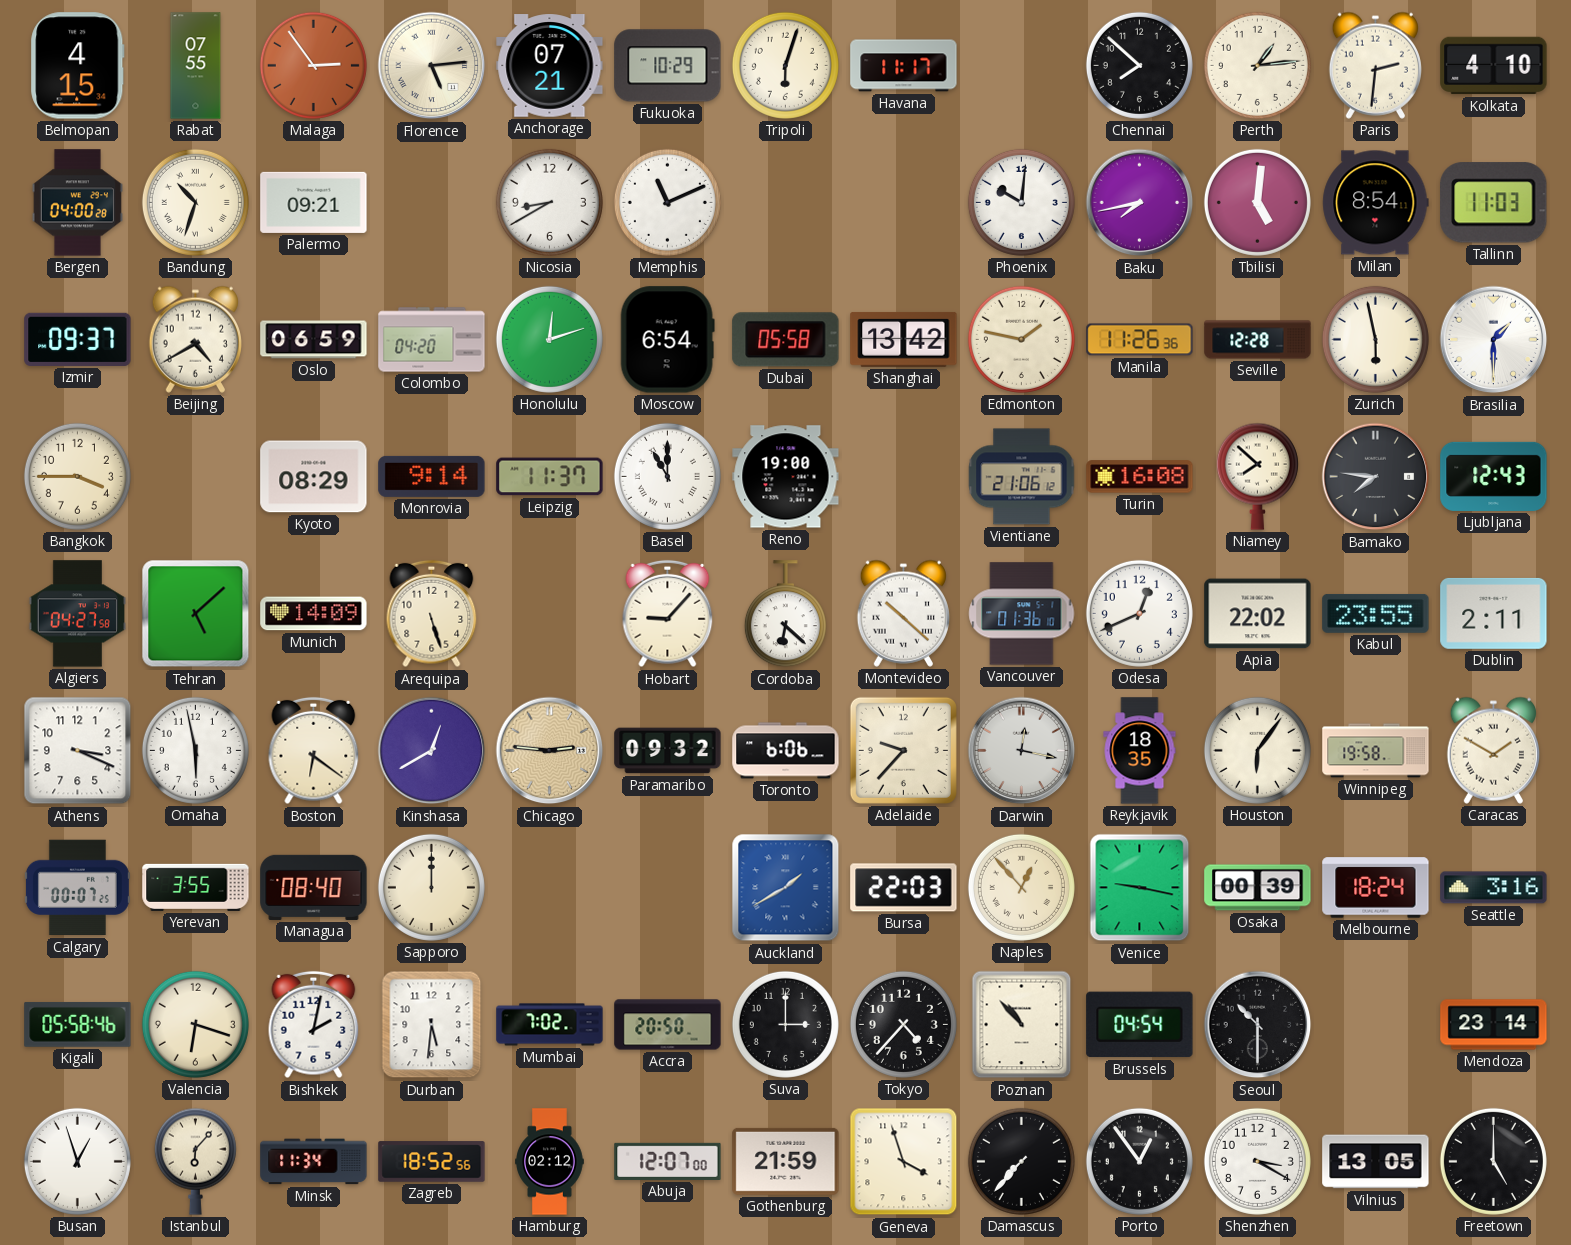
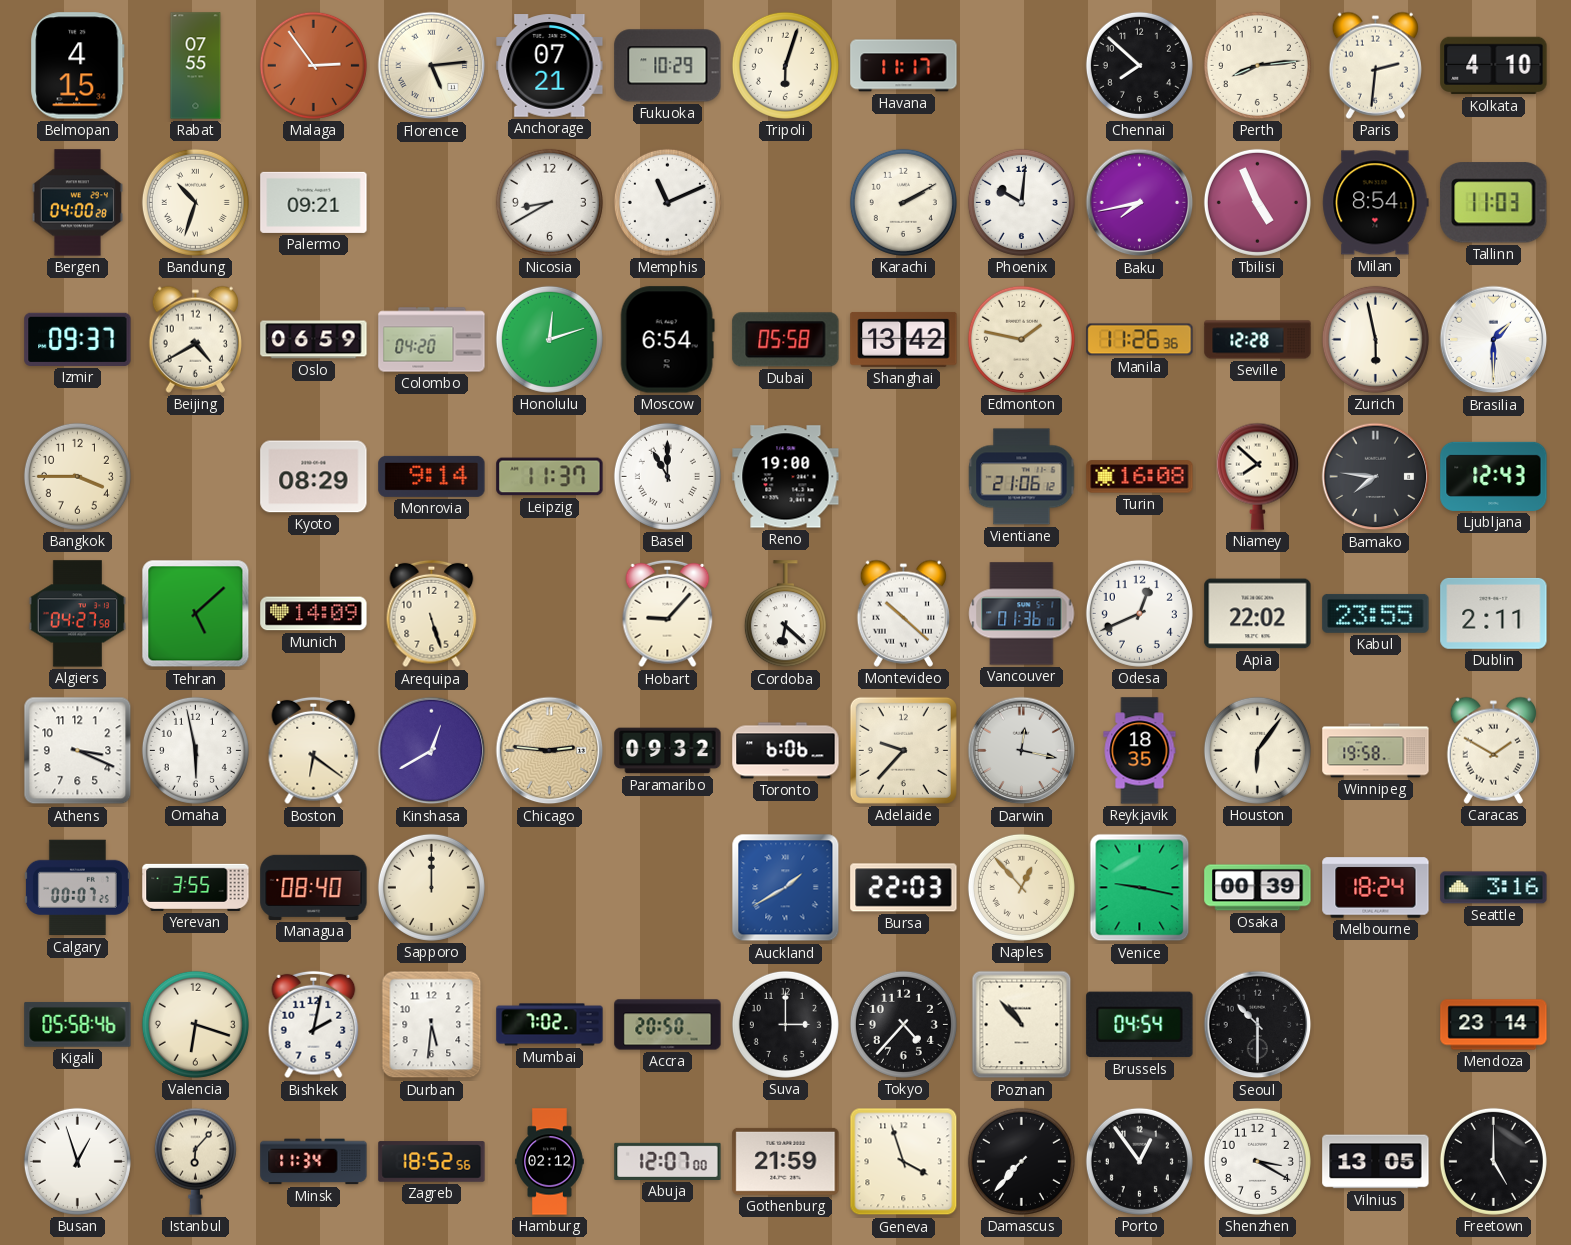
Perth: 1:14 -> 8:14
Karachi: none -> 2:10
Tbilisi: 5:01 -> 4:56
